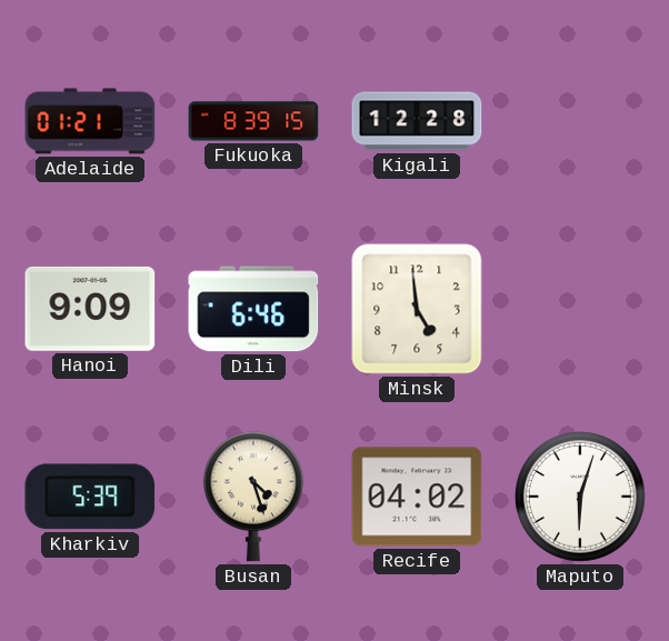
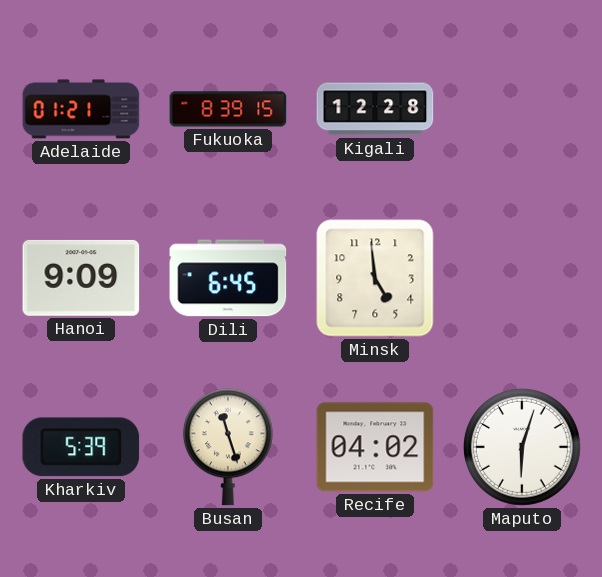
Dili: 6:46 -> 6:45
Busan: 4:27 -> 11:27
